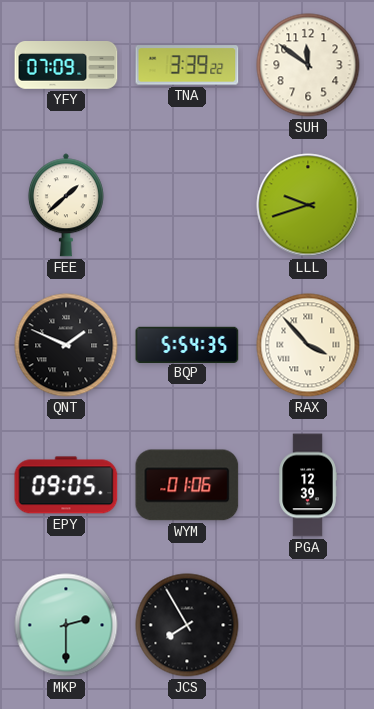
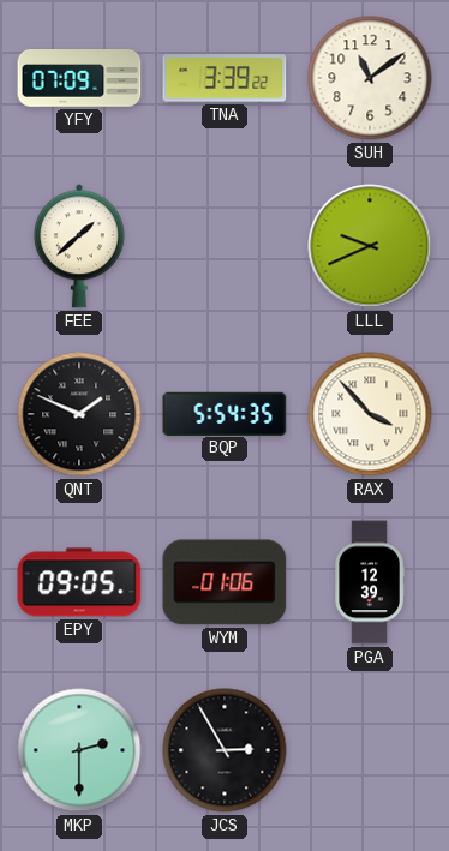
SUH: 11:51 -> 11:09
LLL: 9:42 -> 9:41
JCS: 7:55 -> 2:55
